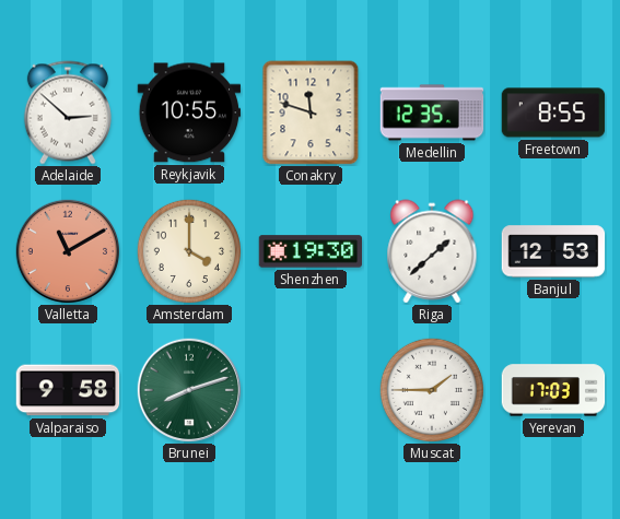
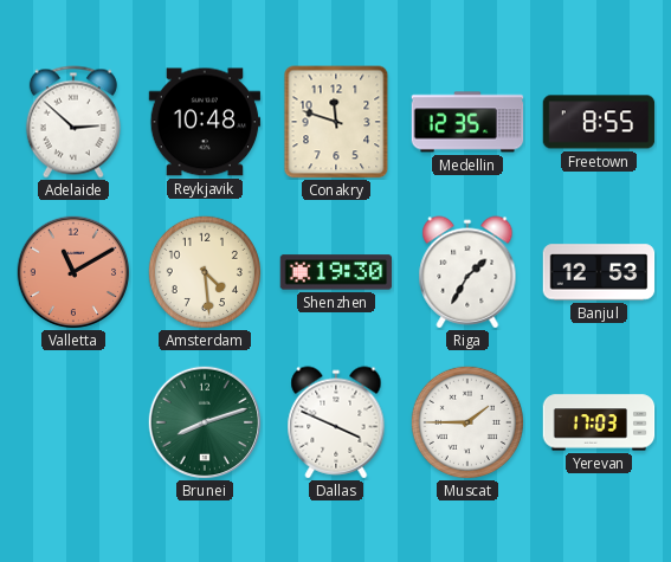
Reykjavik: 10:55 -> 10:48
Amsterdam: 4:00 -> 4:29
Riga: 1:38 -> 1:35
Valparaiso: 9:58 -> none
Dallas: none -> 3:49
